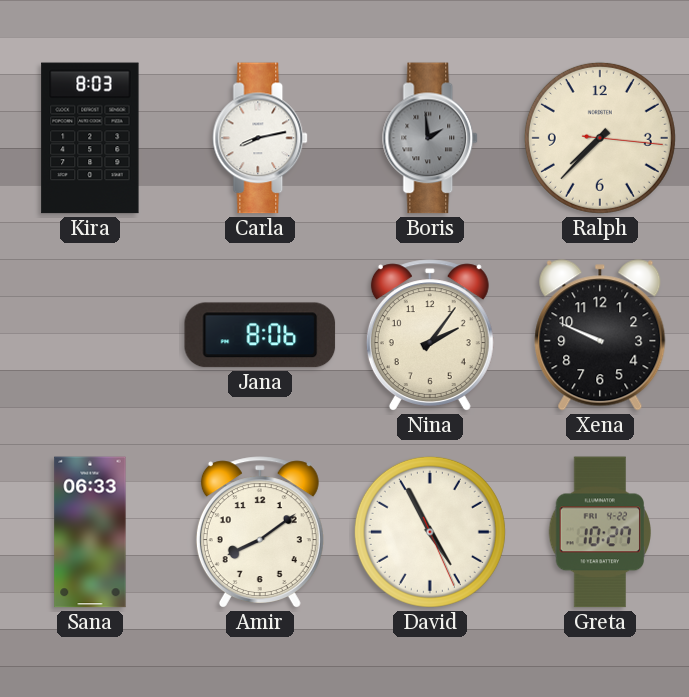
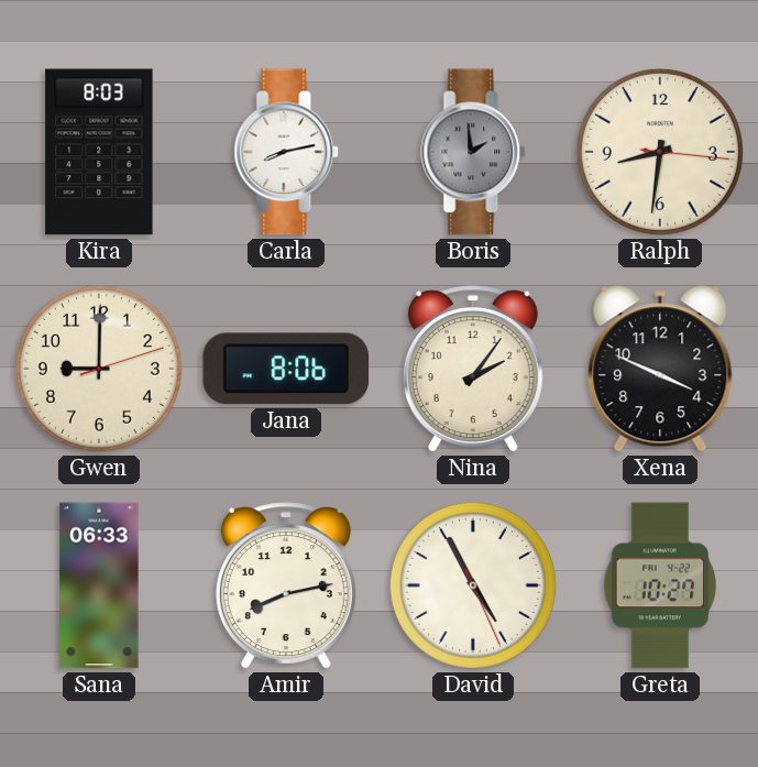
Ralph: 7:37 -> 8:31
Gwen: none -> 9:00
Xena: 9:49 -> 3:49
Amir: 8:09 -> 8:13
